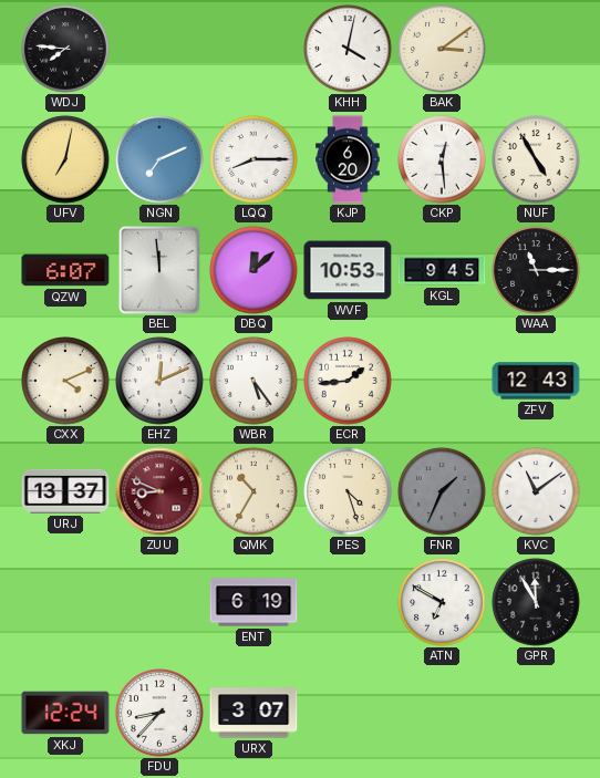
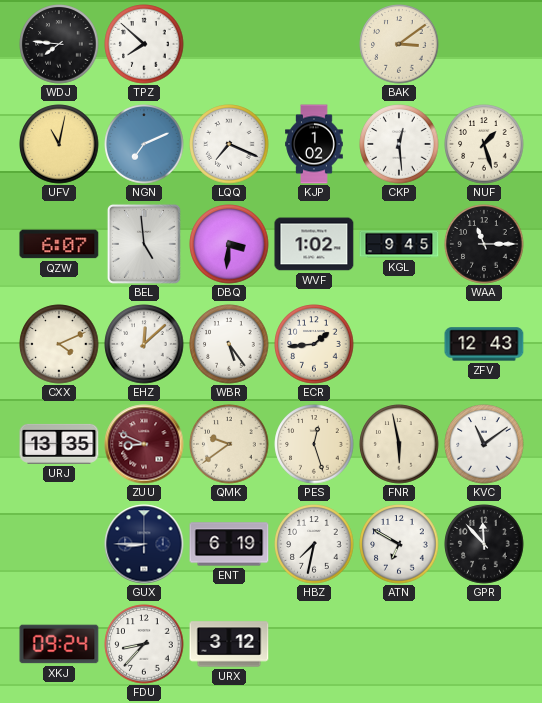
TPZ: none -> 7:52
KHH: 4:02 -> none
UFV: 7:02 -> 11:02
LQQ: 8:15 -> 7:19
KJP: 6:20 -> 1:02
NUF: 4:55 -> 1:27
BEL: 11:59 -> 4:59
DBQ: 12:08 -> 3:31
WVF: 10:53 -> 1:02
EHZ: 12:11 -> 12:08
URJ: 13:37 -> 13:35
QMK: 10:35 -> 9:39
PES: 4:27 -> 12:27
FNR: 1:34 -> 5:58
FNR dial: grey -> cream
GUX: none -> 8:45
HBZ: none -> 7:32
GPR: 11:55 -> 11:53
XKJ: 12:24 -> 09:24
URX: 3:07 -> 3:12
